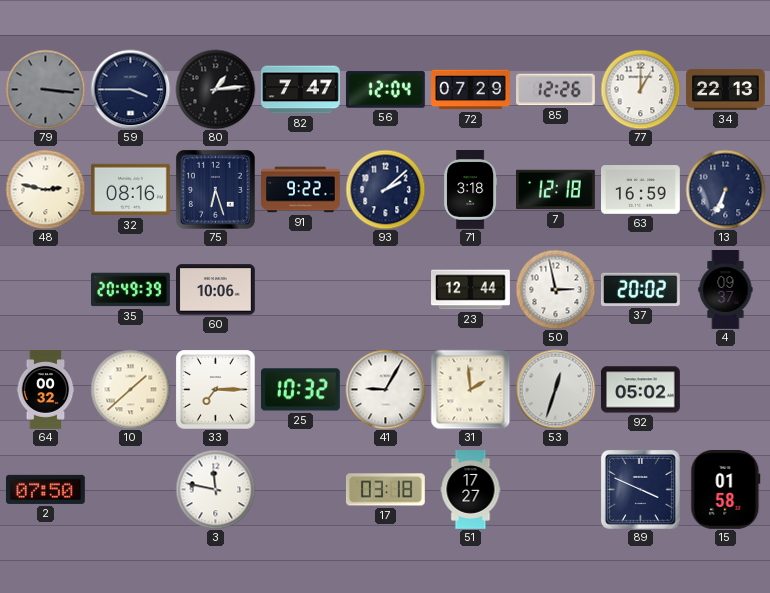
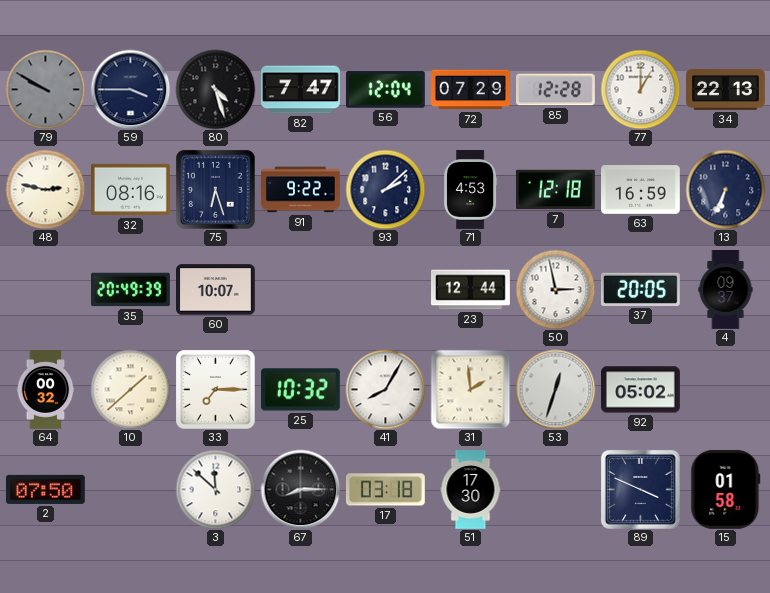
79: 3:16 -> 9:50
80: 1:14 -> 4:27
85: 12:26 -> 12:28
71: 3:18 -> 4:53
60: 10:06 -> 10:07
37: 20:02 -> 20:05
41: 9:05 -> 8:05
3: 11:47 -> 11:52
67: none -> 8:15
51: 17:27 -> 17:30
